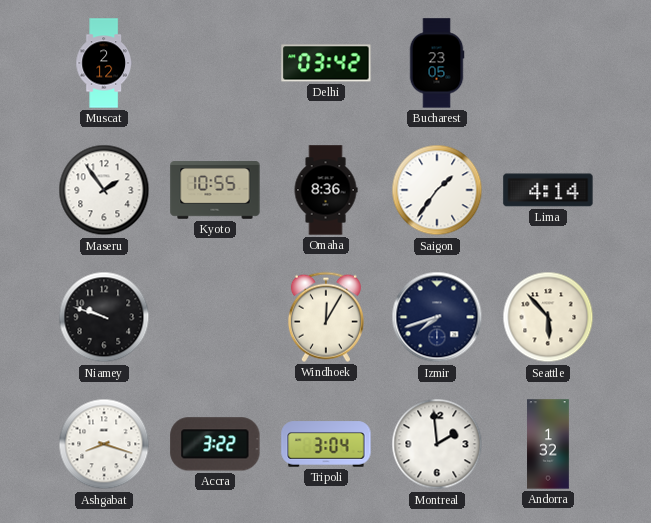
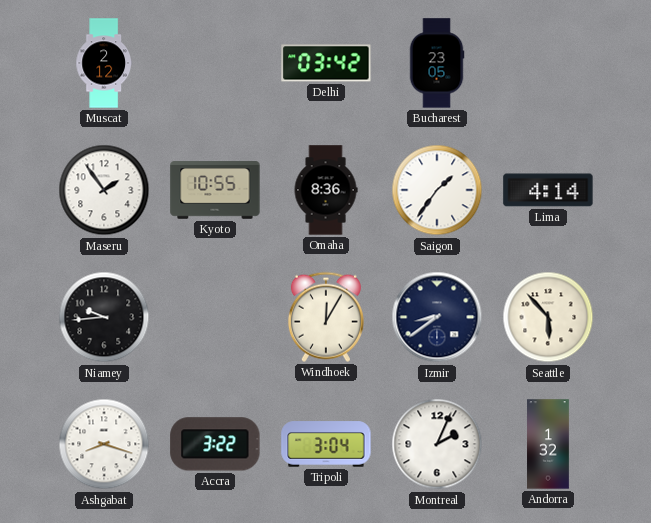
Niamey: 9:48 -> 9:44
Izmir: 7:42 -> 8:39
Montreal: 1:59 -> 2:04
